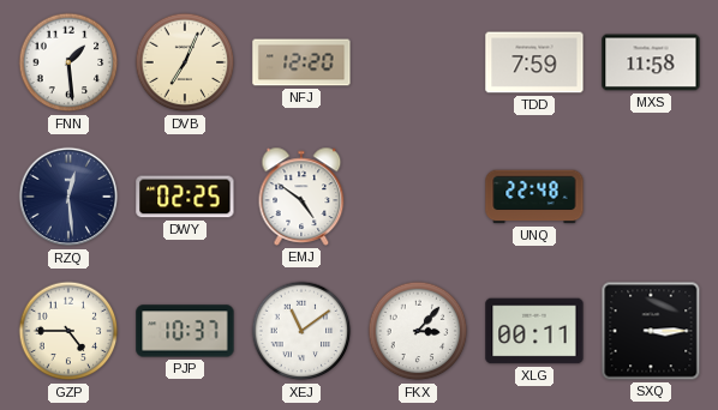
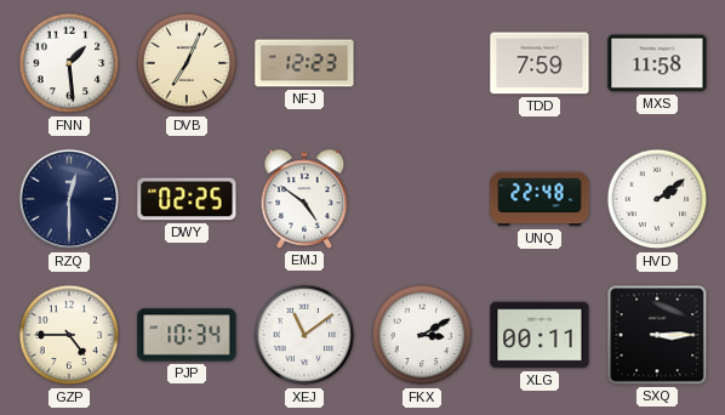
NFJ: 12:20 -> 12:23
RZQ: 12:29 -> 12:30
HVD: none -> 2:09
PJP: 10:37 -> 10:34
FKX: 3:07 -> 3:10
